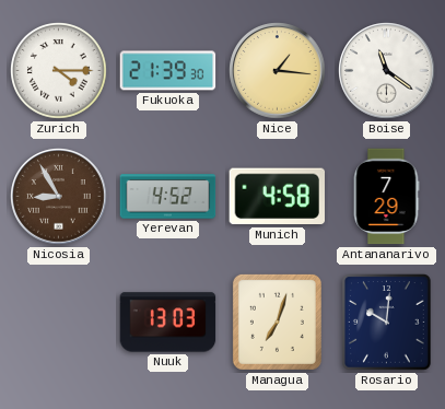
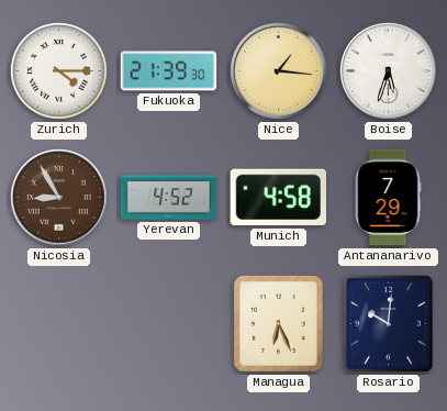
Boise: 11:21 -> 5:33
Nuuk: 13:03 -> none
Managua: 7:03 -> 6:26
